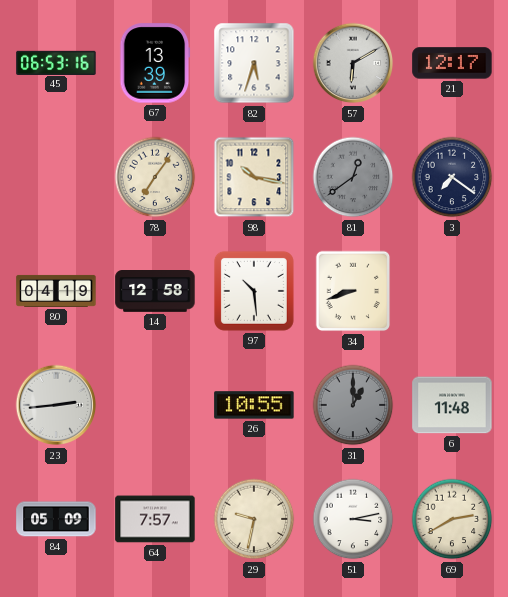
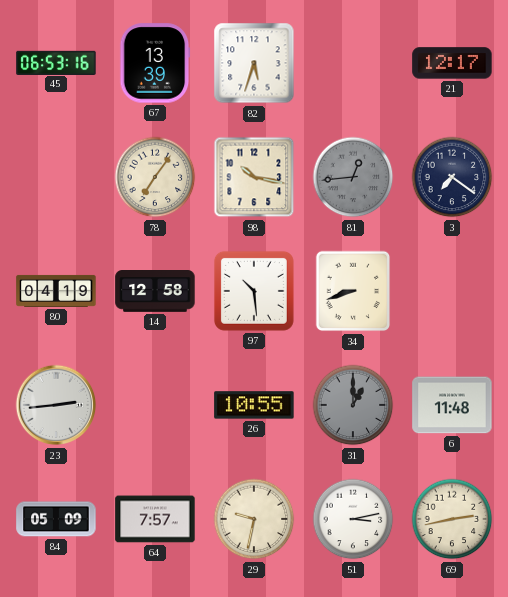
57: 6:10 -> none
81: 12:39 -> 12:44
69: 2:40 -> 2:43
